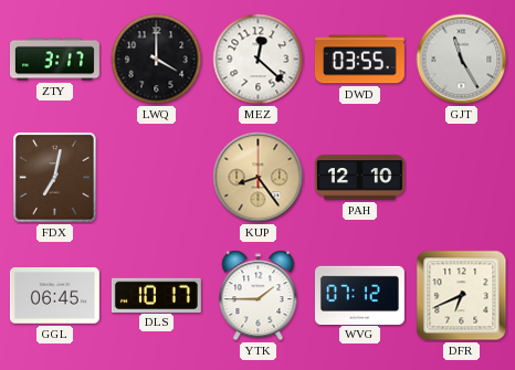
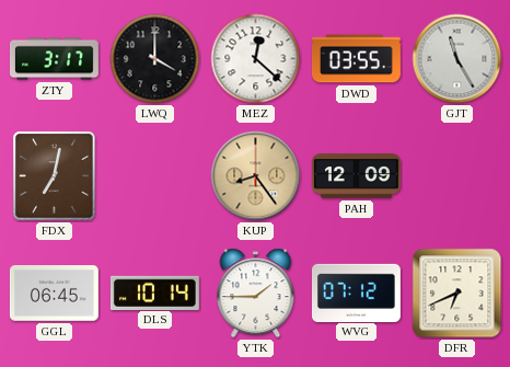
PAH: 12:10 -> 12:09
DLS: 10:17 -> 10:14
